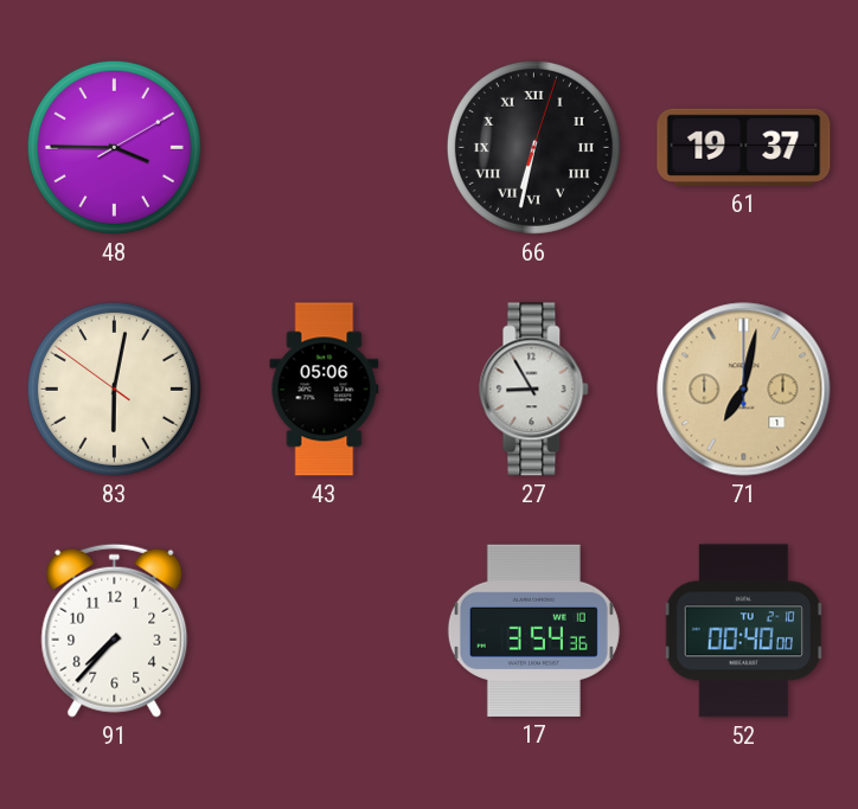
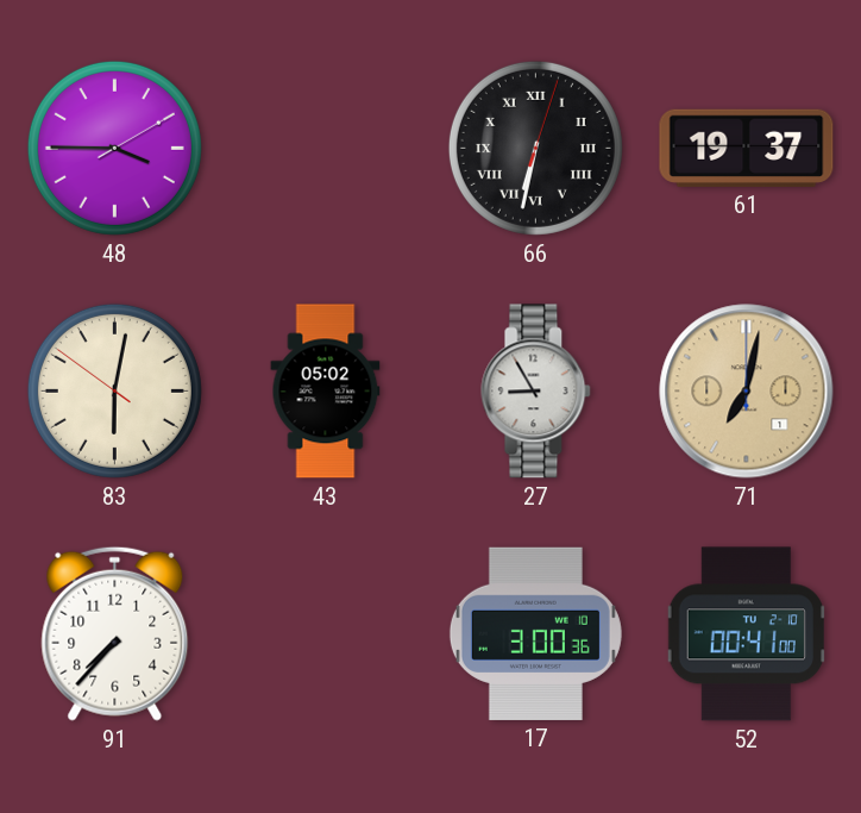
43: 05:06 -> 05:02
17: 3:54 -> 3:00
52: 00:40 -> 00:41
